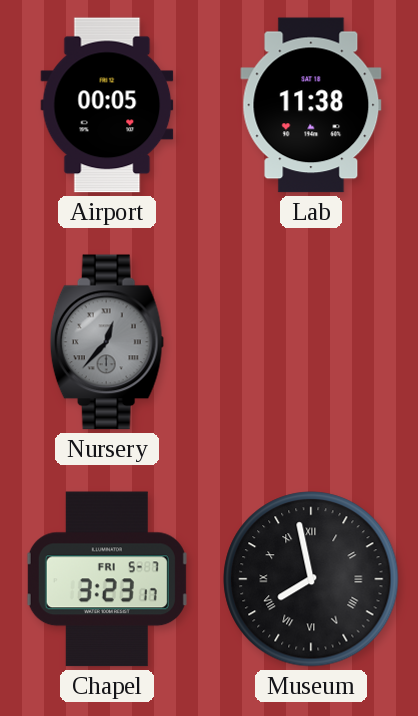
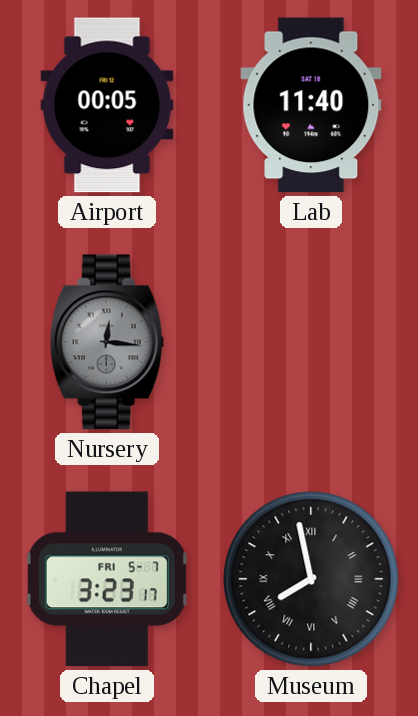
Lab: 11:38 -> 11:40
Nursery: 12:37 -> 12:16
